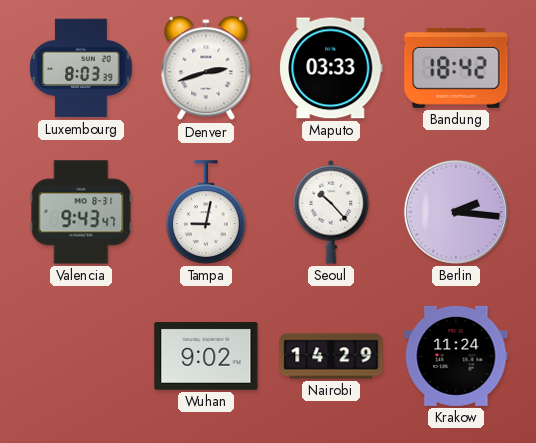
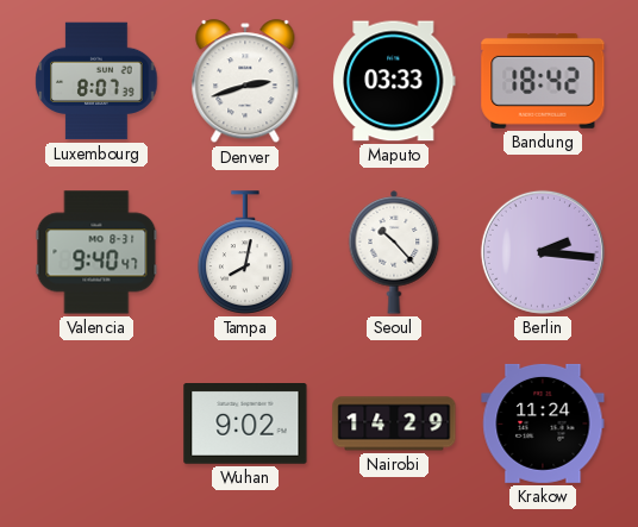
Luxembourg: 8:03 -> 8:07
Valencia: 9:43 -> 9:40
Tampa: 9:02 -> 8:02
